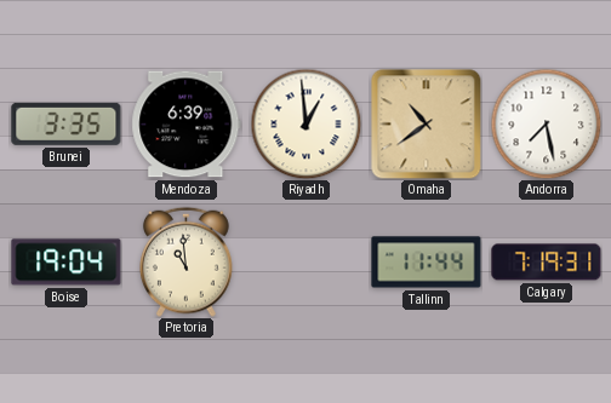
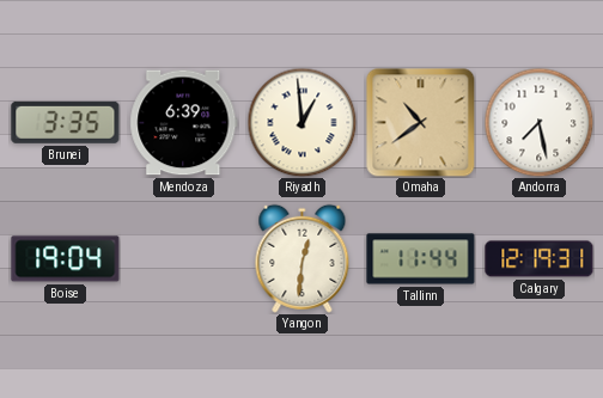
Pretoria: 10:59 -> none
Yangon: none -> 12:31
Calgary: 7:19 -> 12:19
